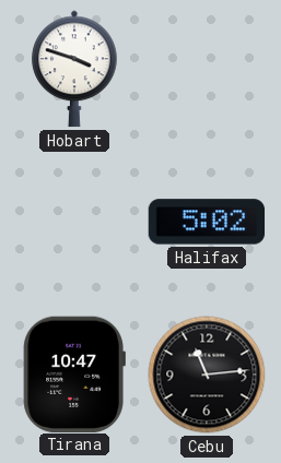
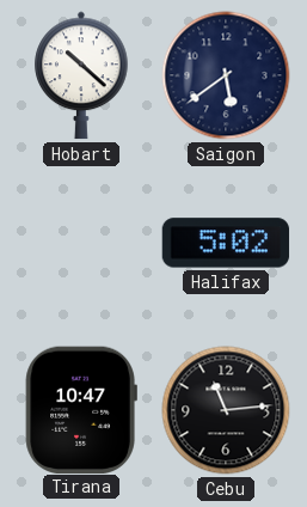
Hobart: 3:48 -> 10:22
Saigon: none -> 5:39
